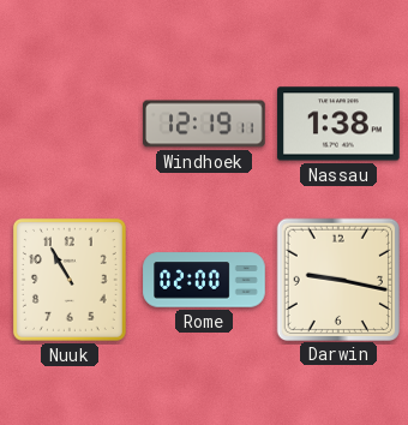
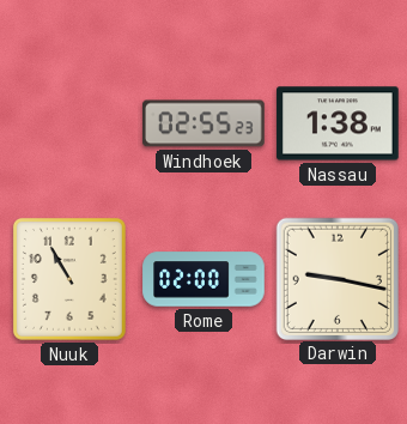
Windhoek: 12:19 -> 02:55
